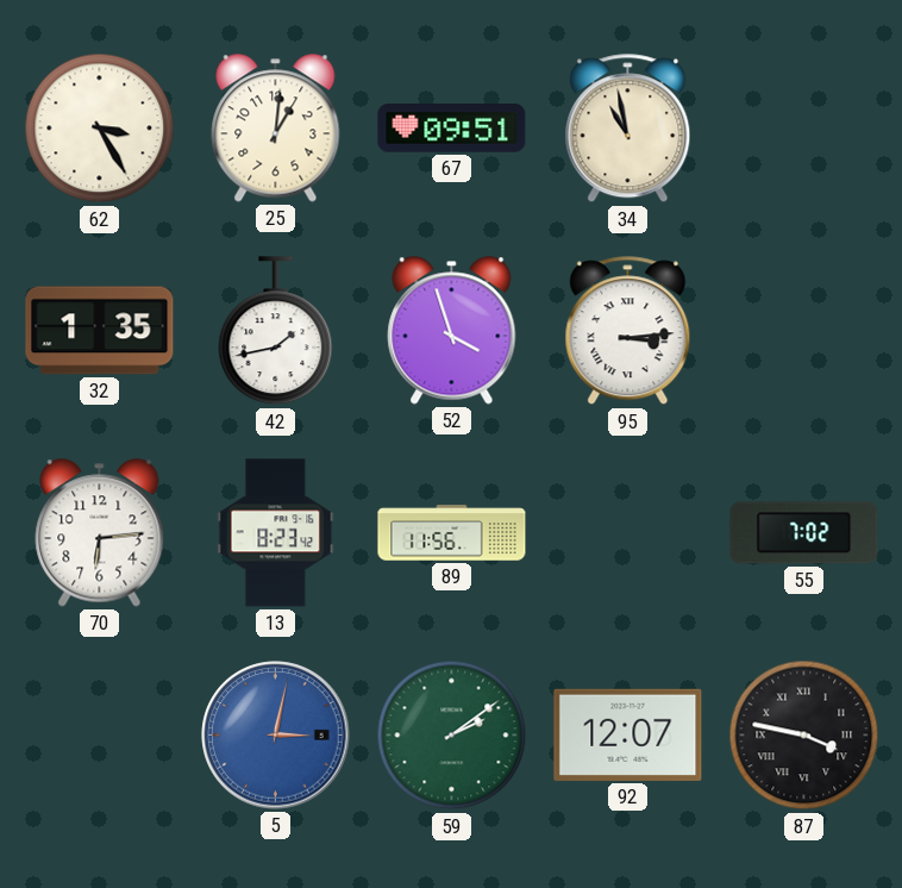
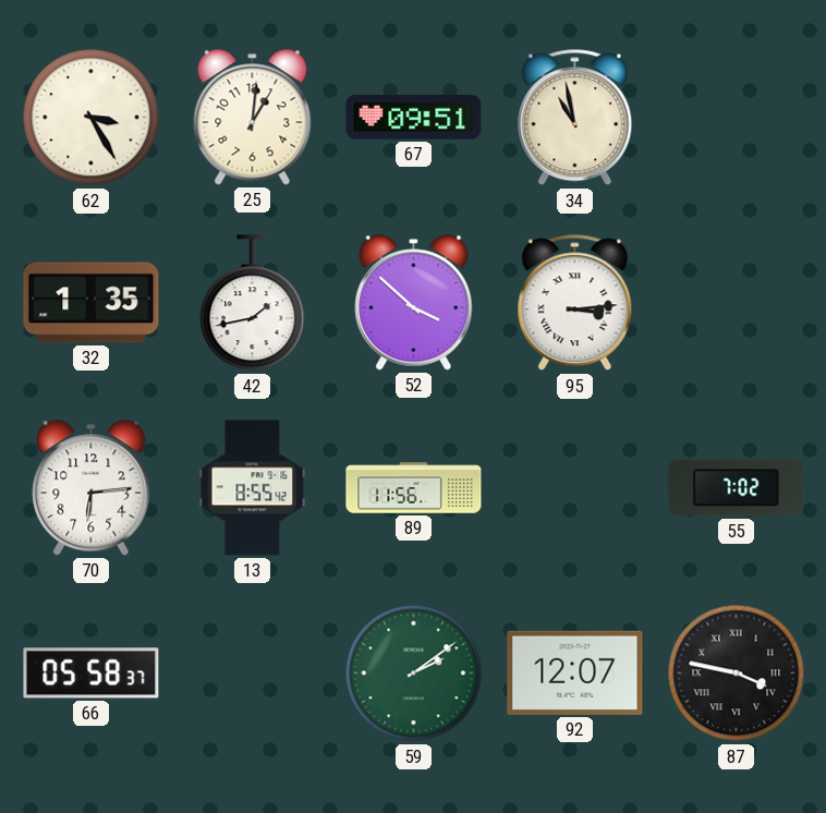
52: 3:57 -> 3:52
13: 8:23 -> 8:55
66: none -> 05:58
5: 3:02 -> none
